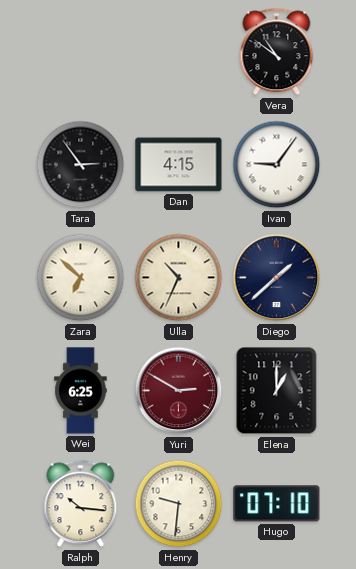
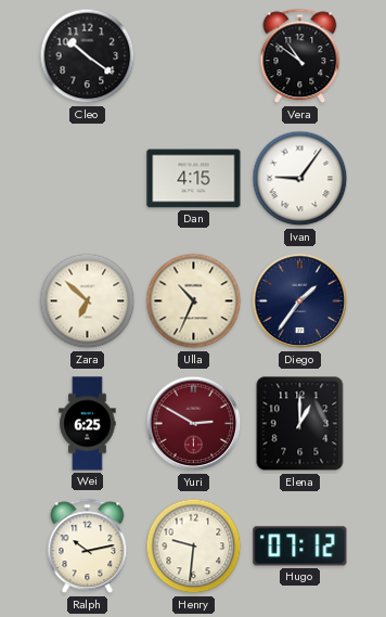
Cleo: none -> 10:21
Tara: 2:54 -> none
Diego: 1:38 -> 1:36
Ralph: 10:16 -> 10:13
Hugo: 07:10 -> 07:12
